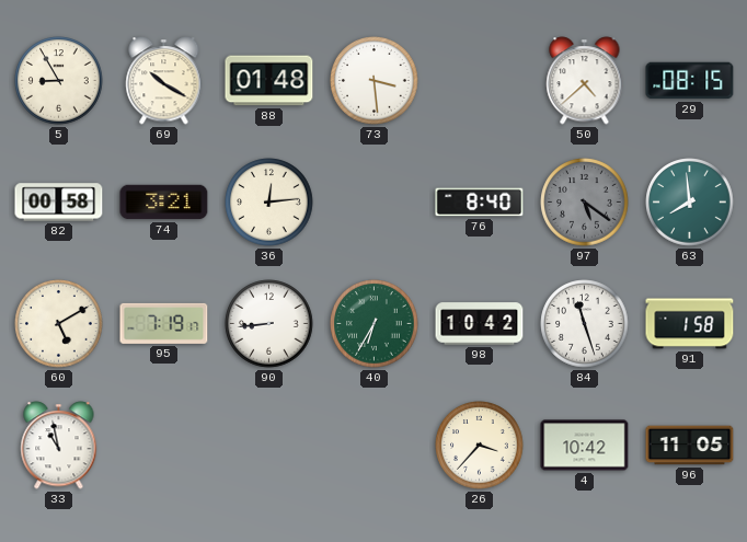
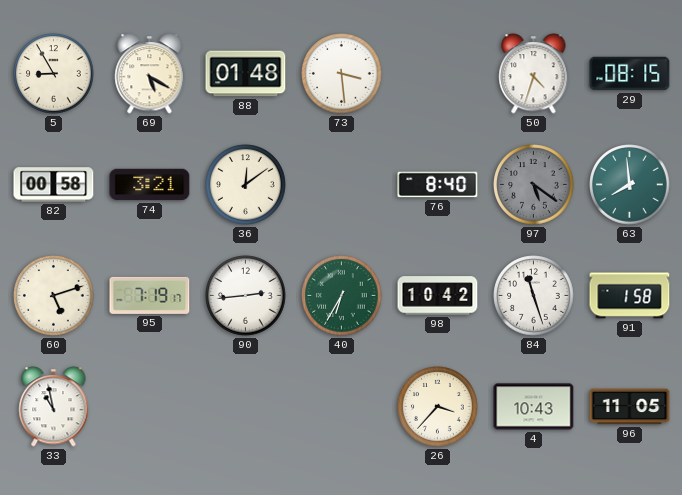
69: 10:20 -> 5:20
50: 4:38 -> 4:33
36: 12:14 -> 12:09
60: 5:10 -> 5:12
90: 8:44 -> 2:44
4: 10:42 -> 10:43
